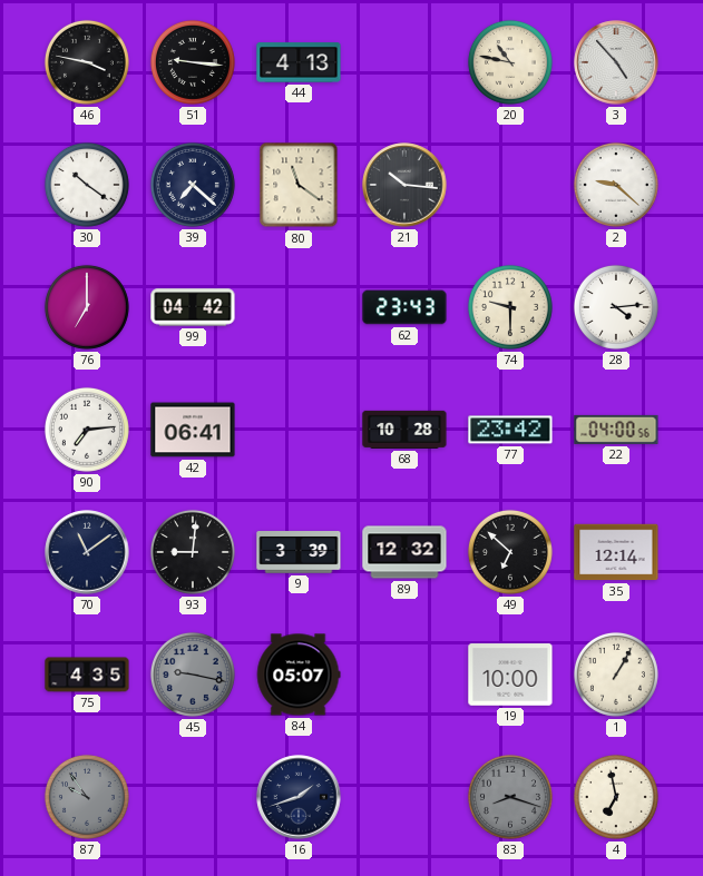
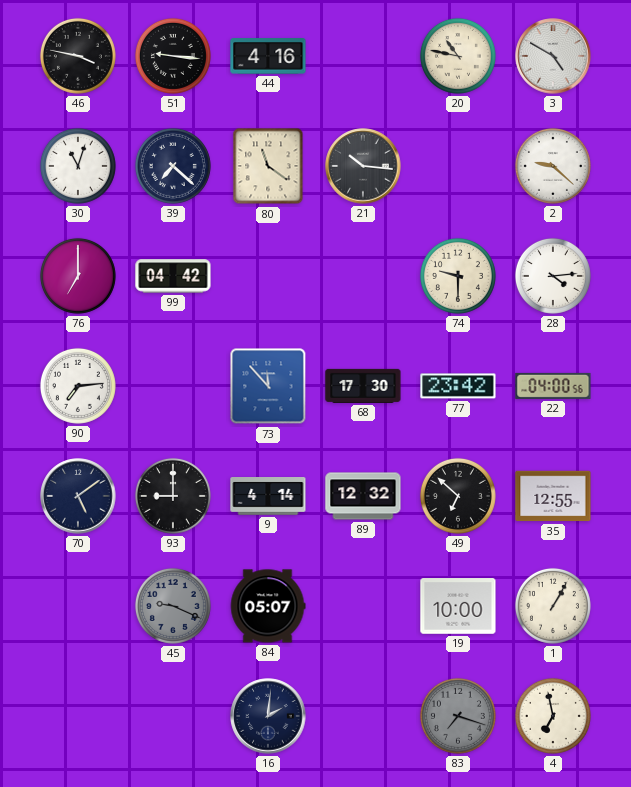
44: 4:13 -> 4:16
3: 4:53 -> 4:50
30: 10:21 -> 11:03
62: 23:43 -> none
42: 06:41 -> none
73: none -> 11:53
68: 10:28 -> 17:30
70: 11:09 -> 5:09
93: 9:01 -> 9:00
9: 3:39 -> 4:14
35: 12:14 -> 12:55
75: 4:35 -> none
45: 9:17 -> 9:19
87: 9:54 -> none
16: 1:42 -> 2:01
83: 8:18 -> 7:18
